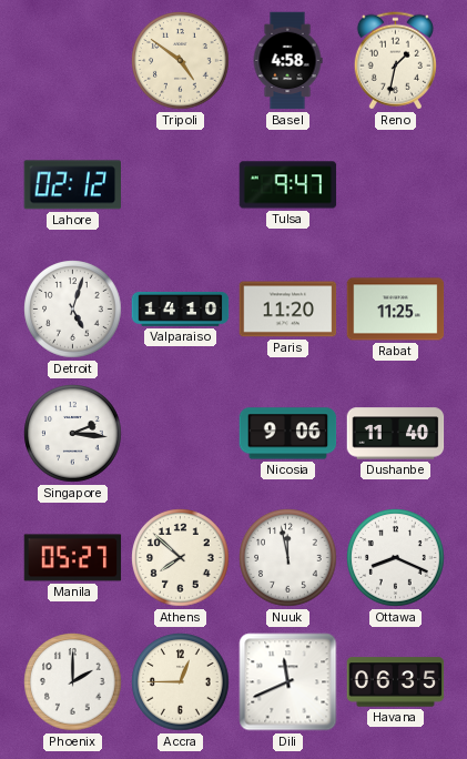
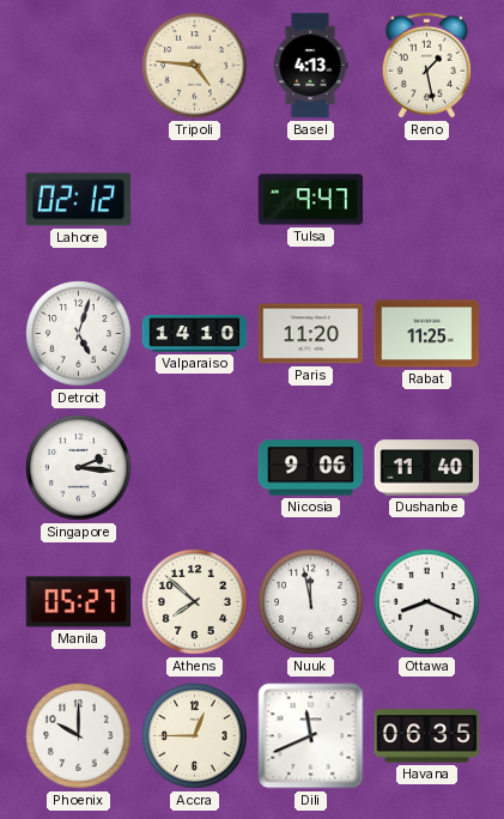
Tripoli: 4:51 -> 4:46
Basel: 4:58 -> 4:13
Reno: 1:32 -> 1:28
Phoenix: 2:00 -> 10:00
